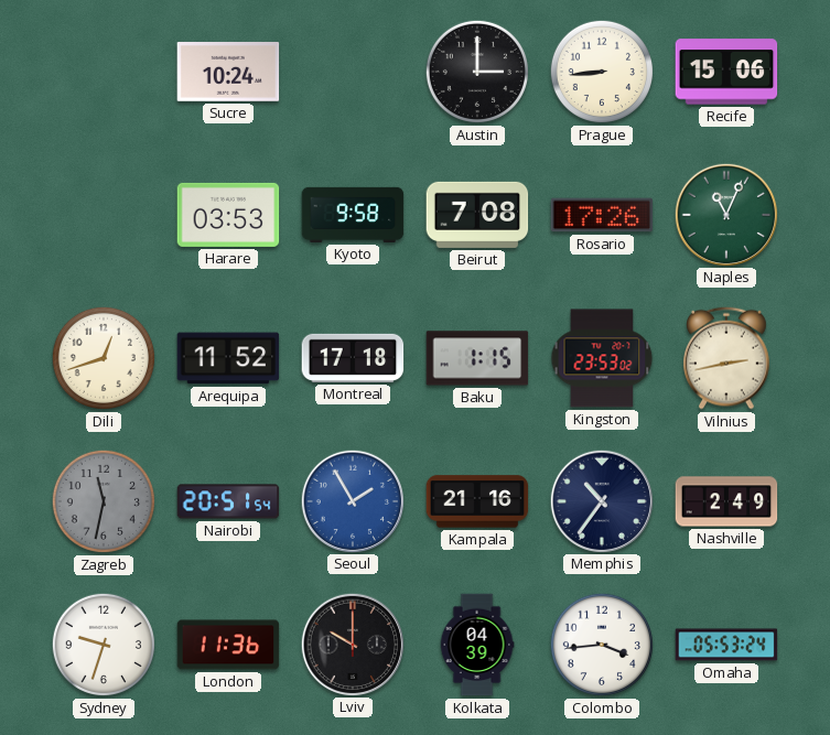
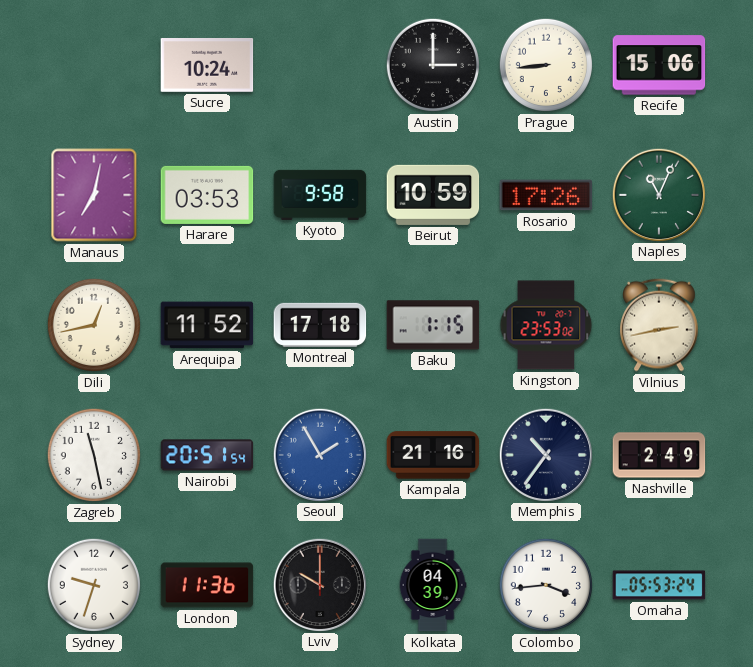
Manaus: none -> 7:02
Beirut: 7:08 -> 10:59
Dili: 12:42 -> 12:43
Zagreb: 11:32 -> 11:28
Zagreb dial: grey -> white
